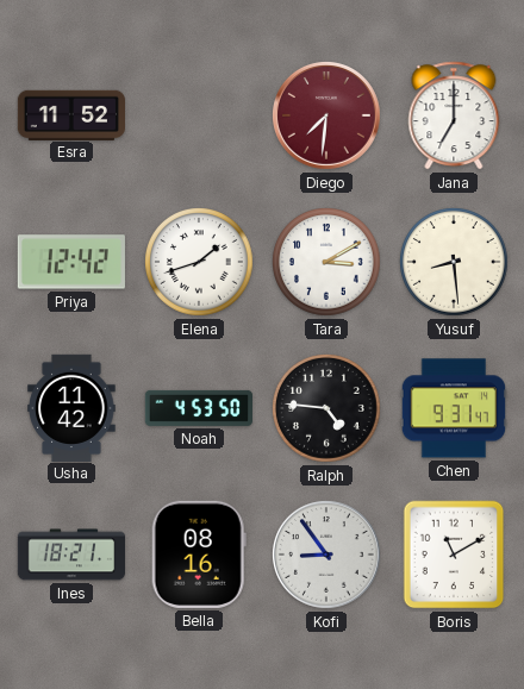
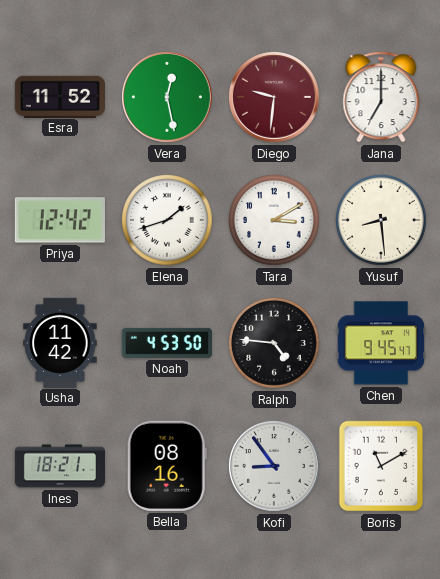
Vera: none -> 12:28
Diego: 7:31 -> 9:31
Chen: 9:31 -> 9:45
